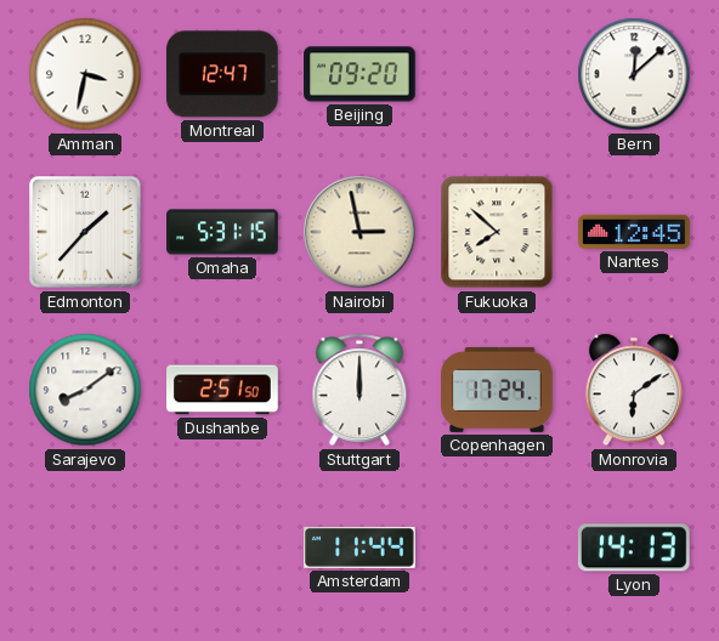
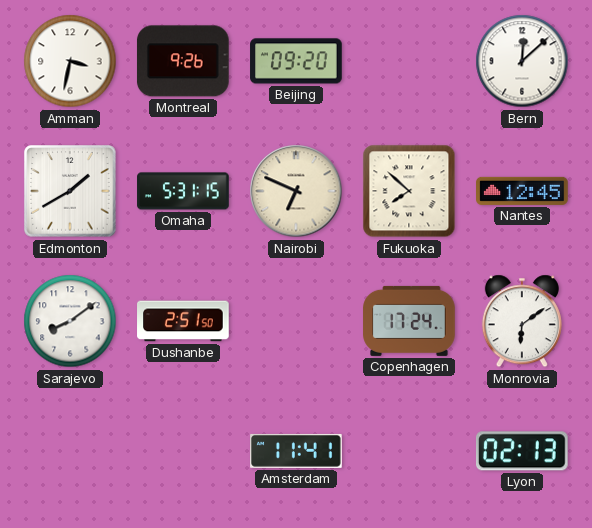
Montreal: 12:47 -> 9:26
Edmonton: 1:37 -> 1:40
Nairobi: 2:58 -> 6:49
Stuttgart: 12:00 -> none
Amsterdam: 11:44 -> 11:41
Lyon: 14:13 -> 02:13
